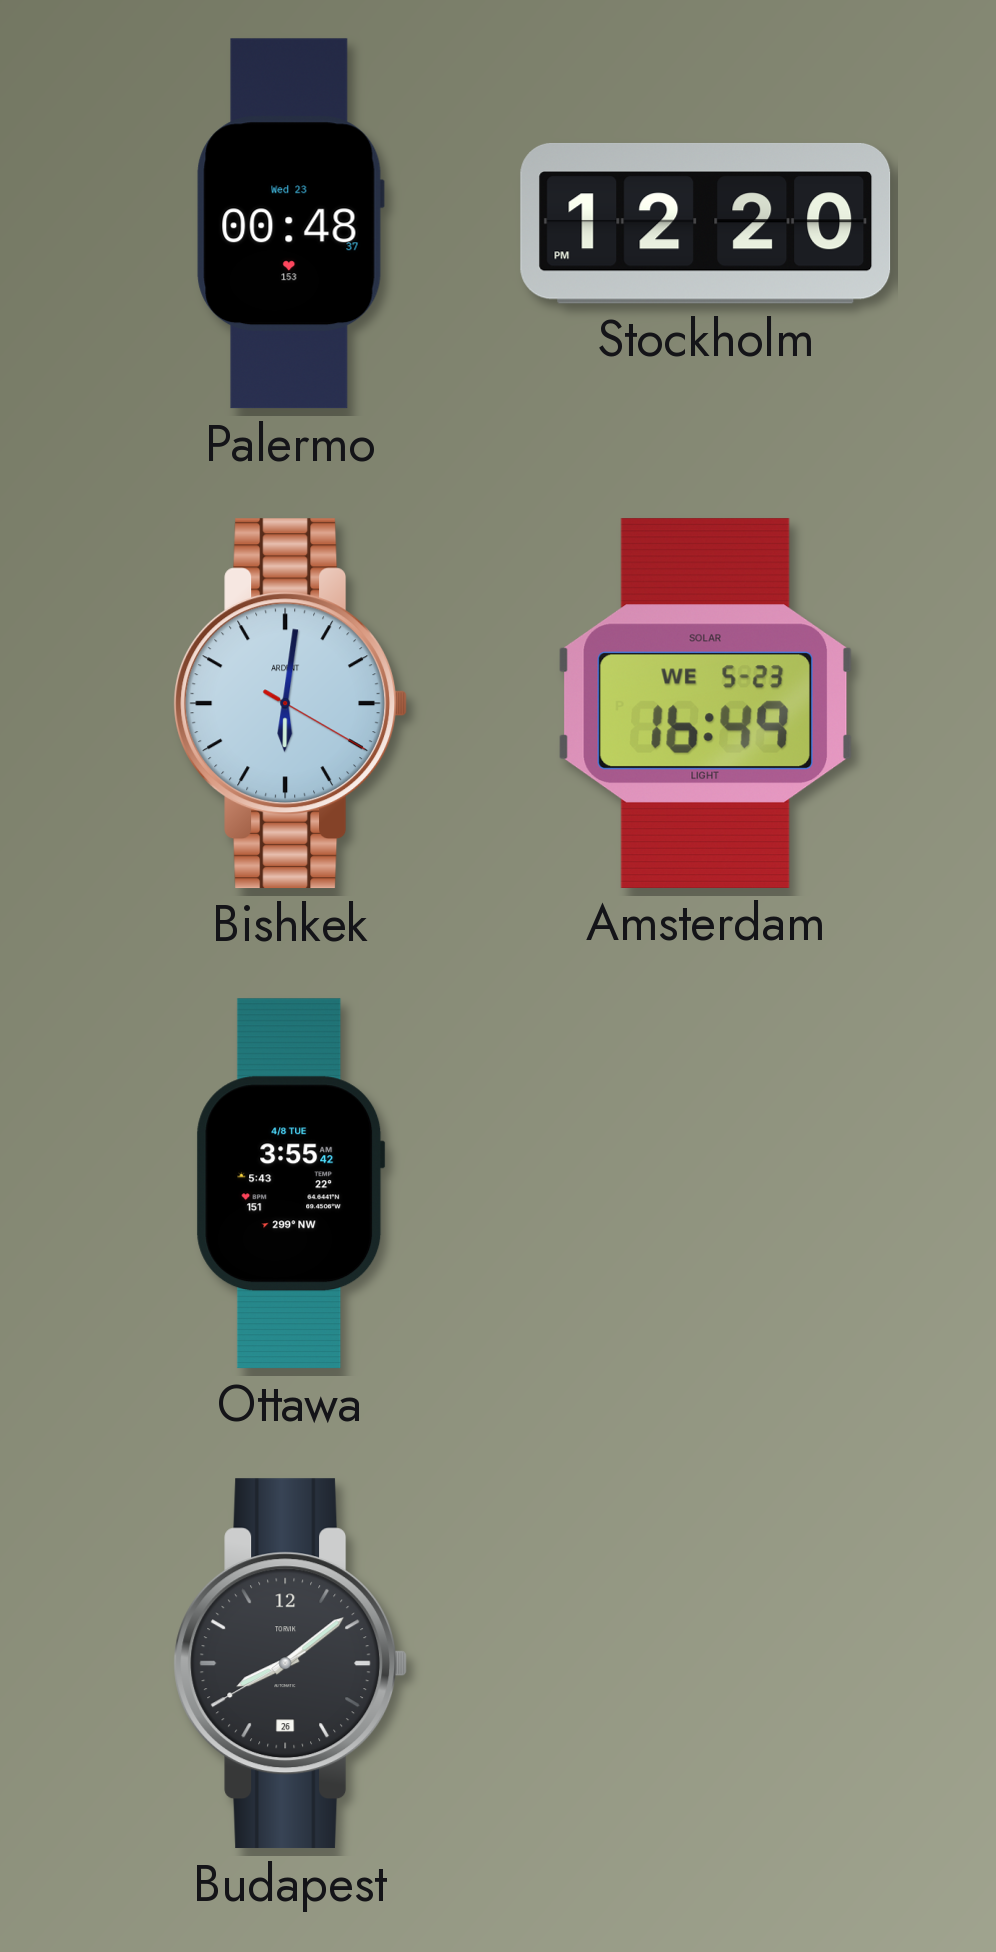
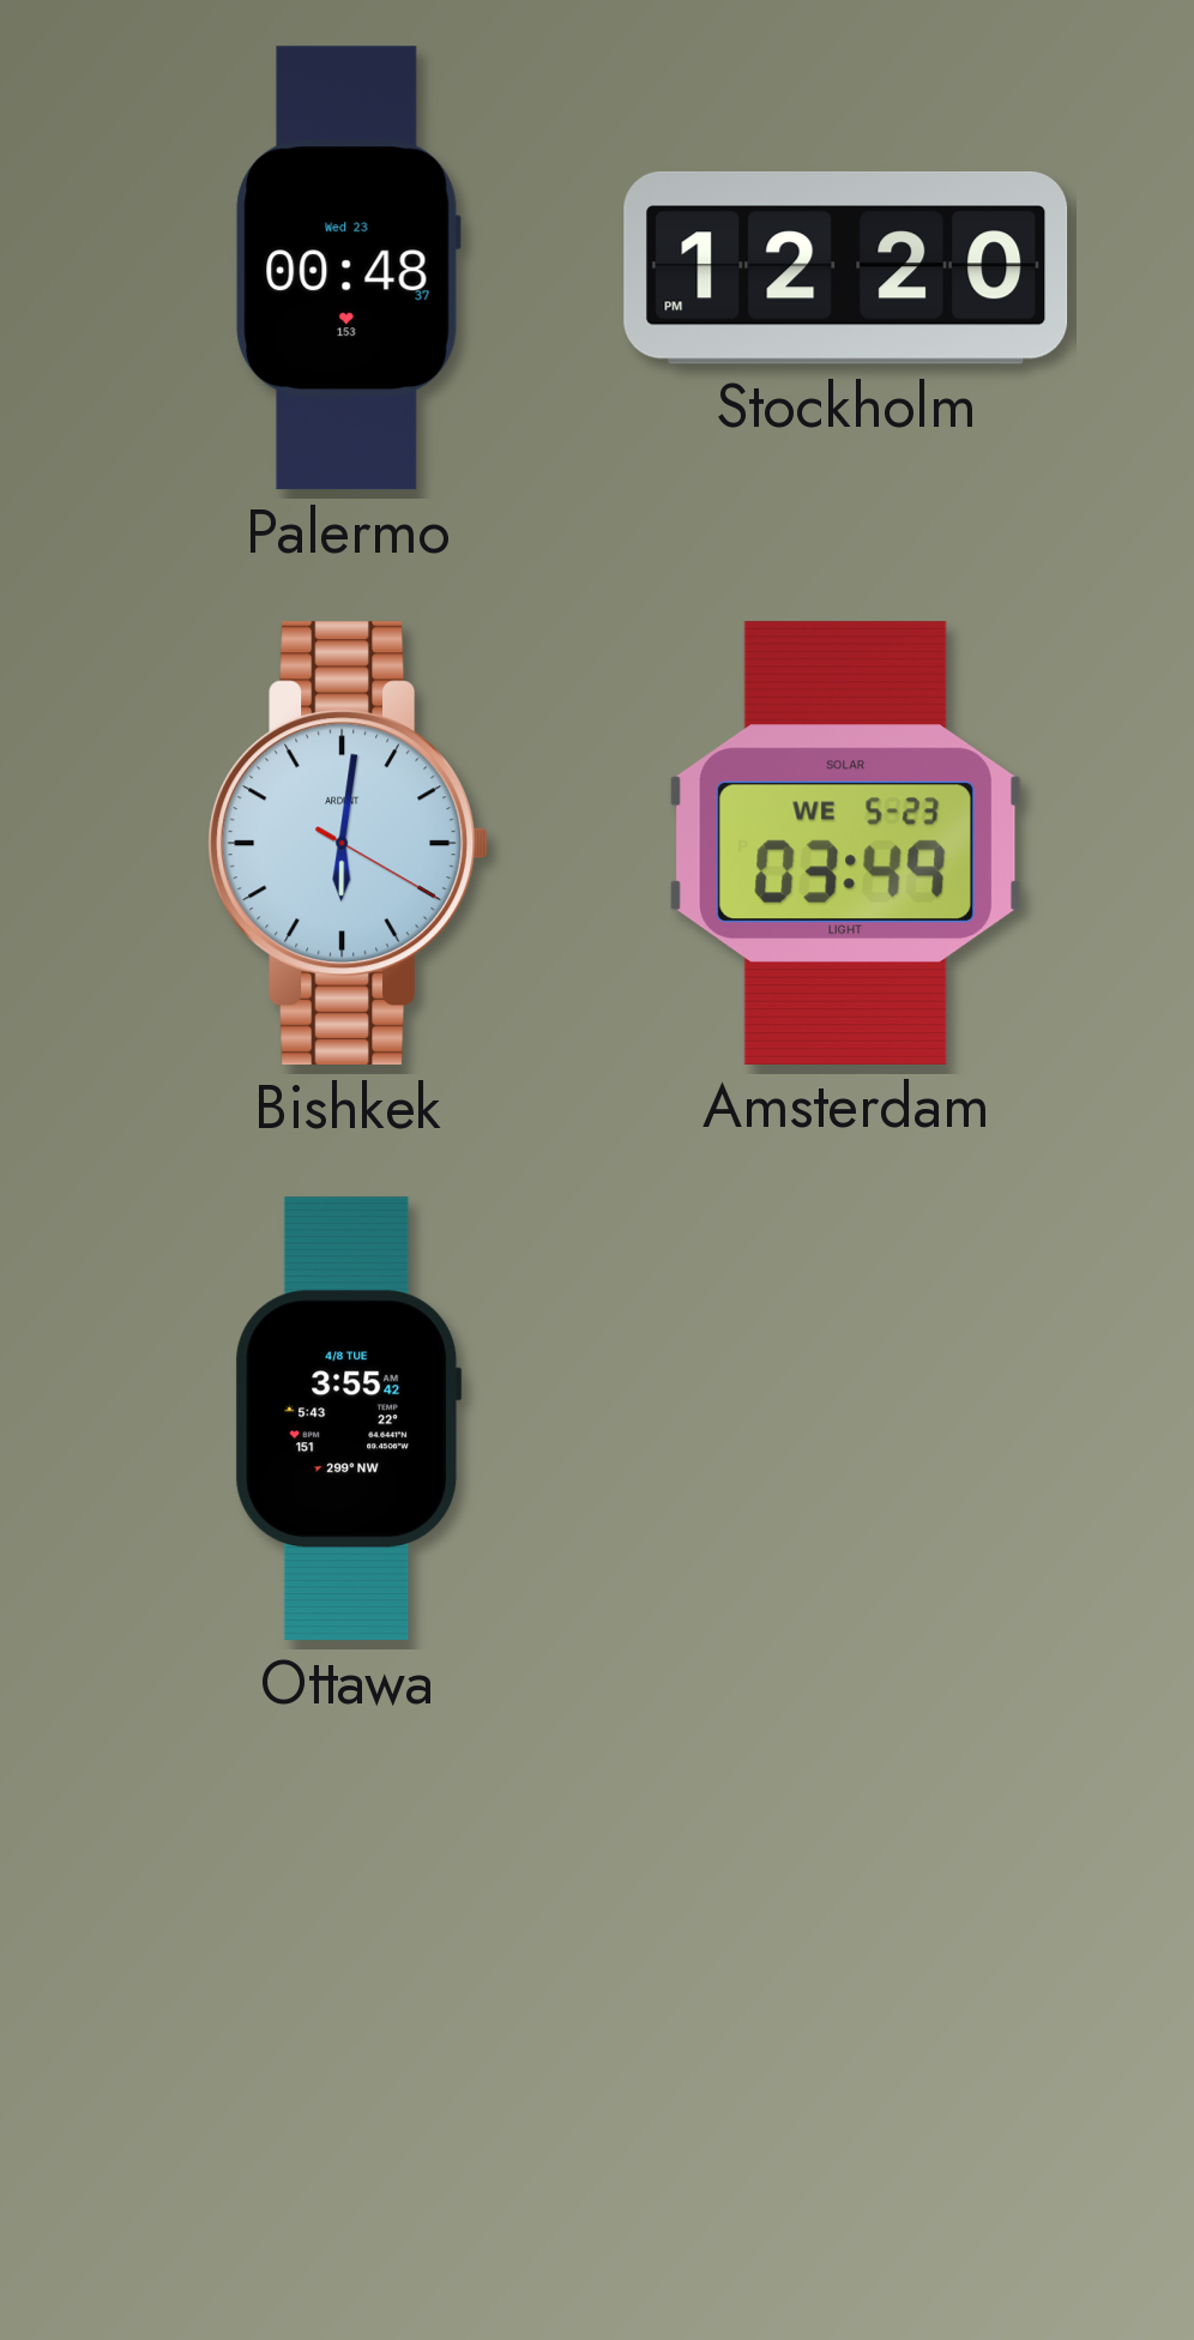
Amsterdam: 16:49 -> 03:49
Budapest: 8:08 -> none
